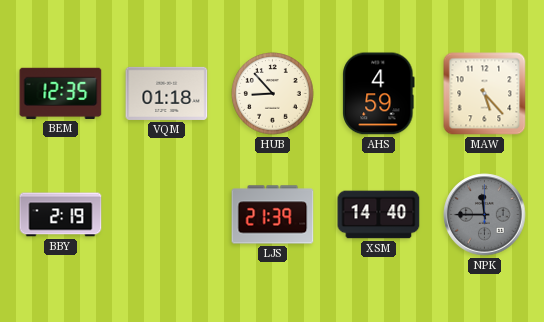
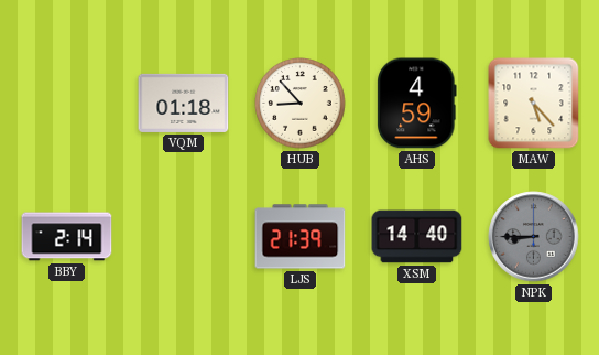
BEM: 12:35 -> none
BBY: 2:19 -> 2:14
NPK: 11:45 -> 8:45
